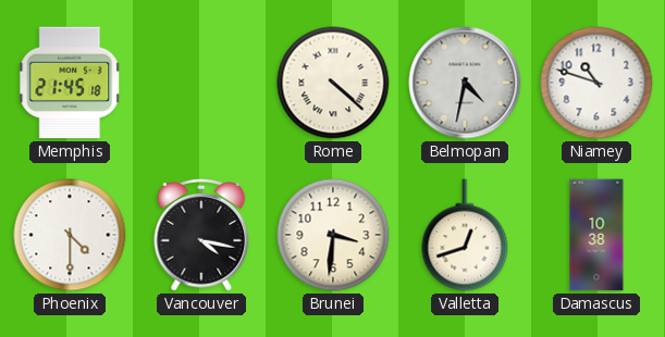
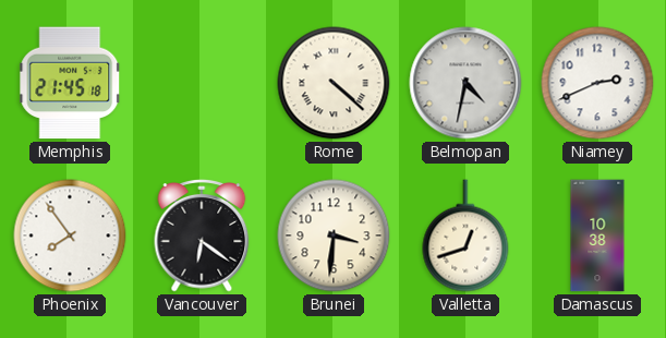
Niamey: 10:48 -> 2:41
Phoenix: 4:30 -> 7:54
Vancouver: 4:17 -> 6:21
